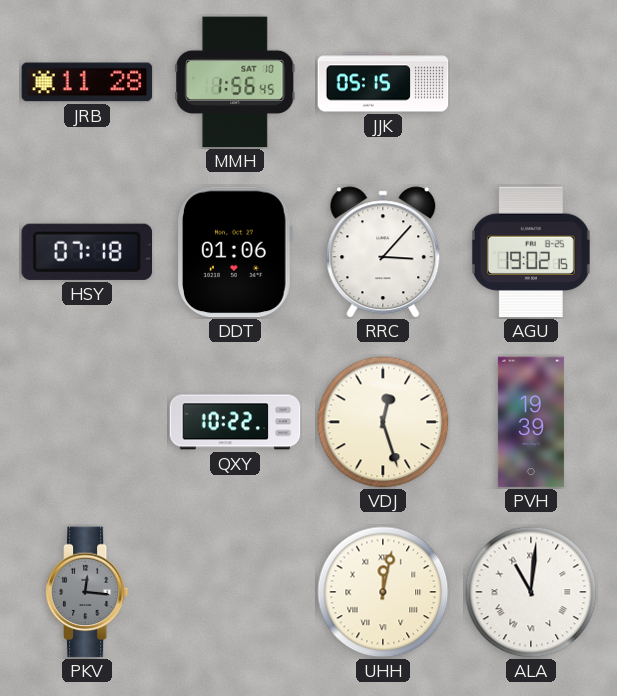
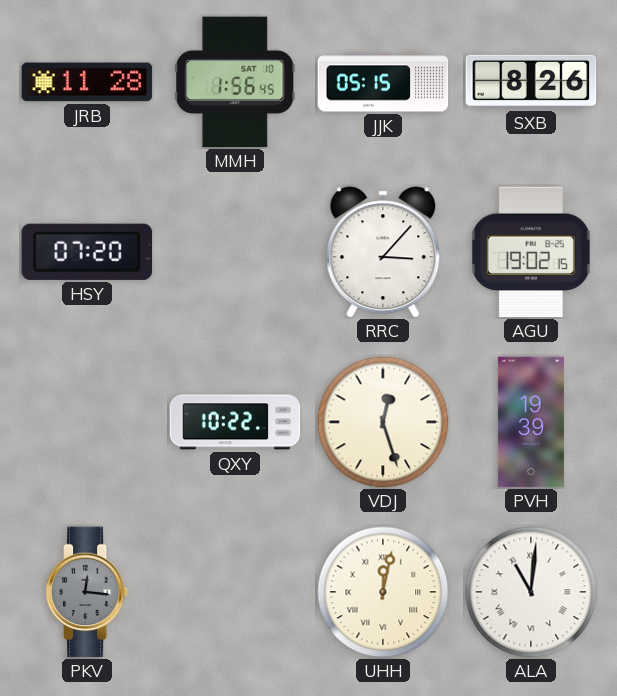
SXB: none -> 8:26
HSY: 07:18 -> 07:20
DDT: 01:06 -> none
